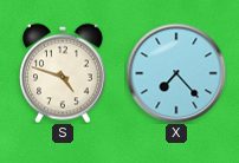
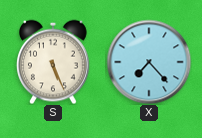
S: 4:48 -> 5:26
